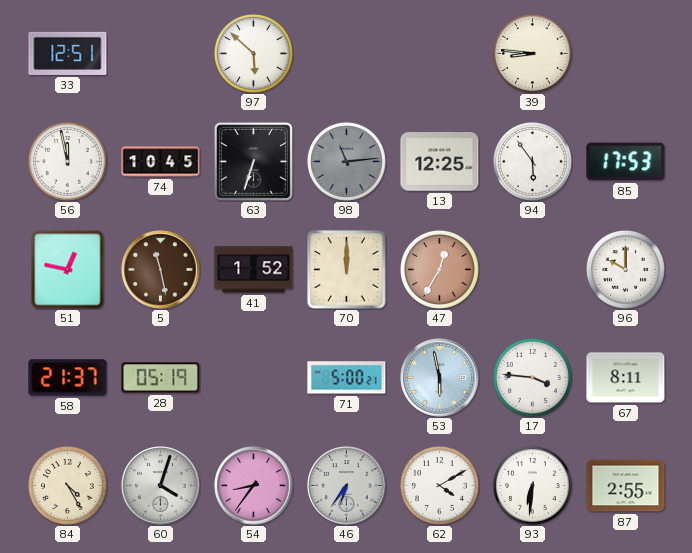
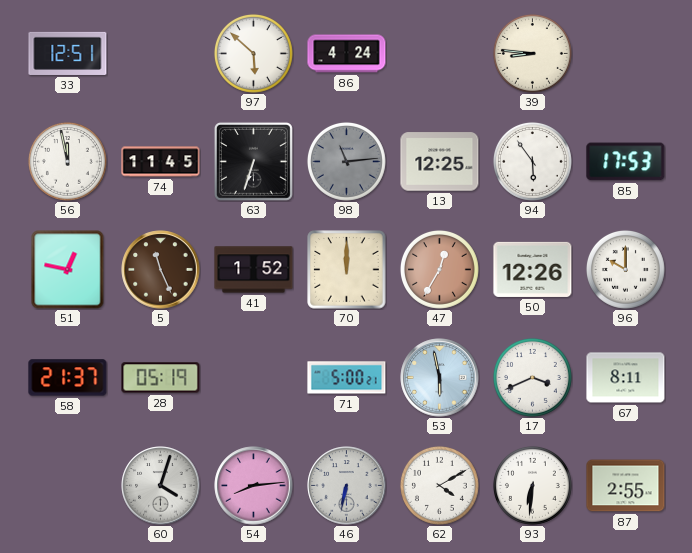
86: none -> 4:24
74: 10:45 -> 11:45
5: 11:28 -> 11:26
50: none -> 12:26
17: 3:46 -> 3:41
84: 4:25 -> none
54: 8:36 -> 8:14
46: 6:36 -> 6:32
